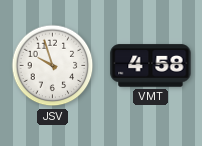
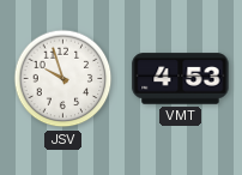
VMT: 4:58 -> 4:53
